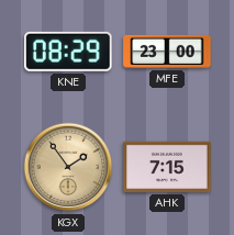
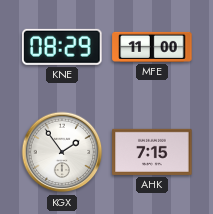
MFE: 23:00 -> 11:00
KGX dial: champagne -> white
